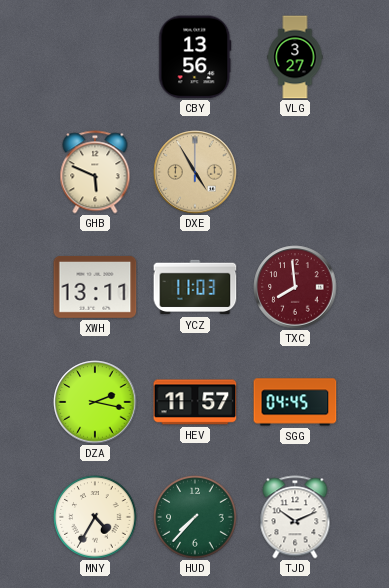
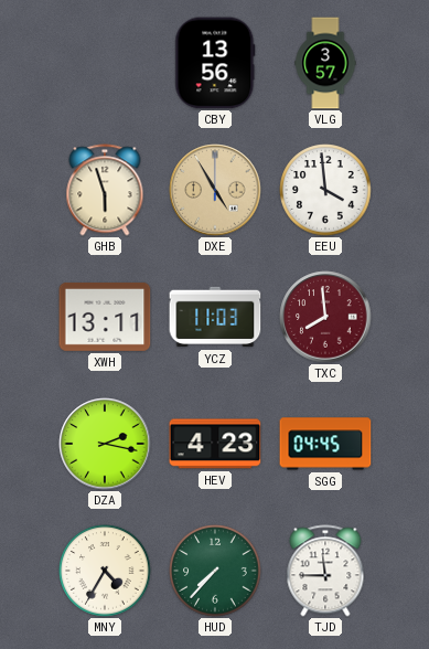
VLG: 3:27 -> 3:57
GHB: 5:49 -> 5:57
EEU: none -> 3:59
HEV: 11:57 -> 4:23
TJD: 10:11 -> 11:45
